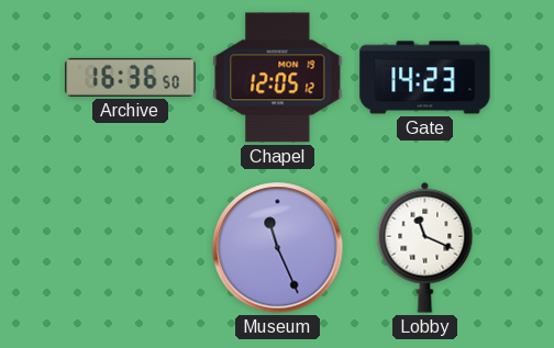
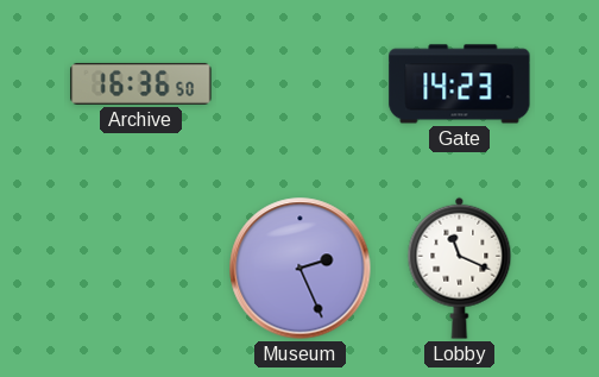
Chapel: 12:05 -> none
Museum: 11:26 -> 2:26
